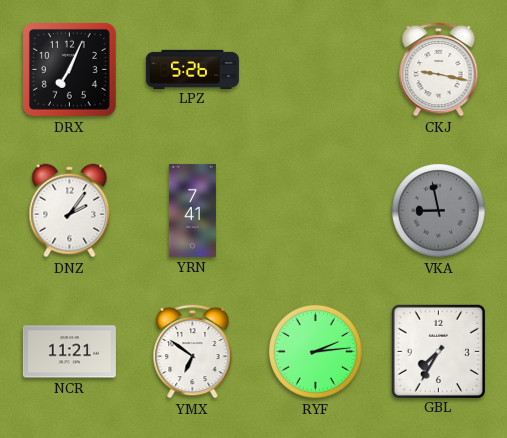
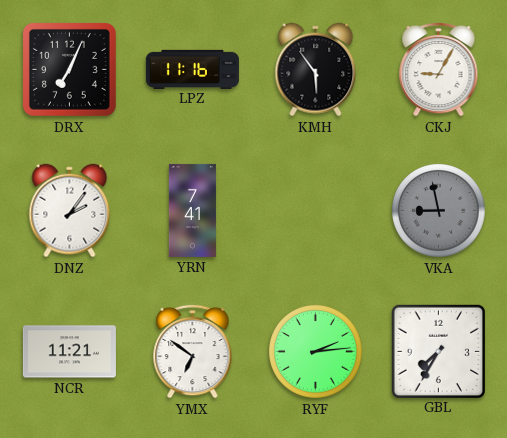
LPZ: 5:26 -> 11:16
KMH: none -> 5:54
CKJ: 9:17 -> 9:05
